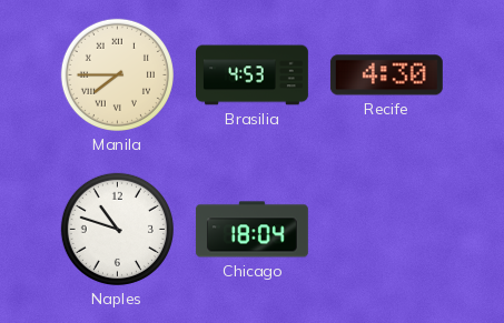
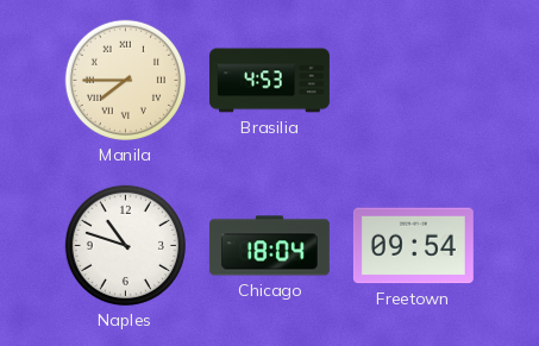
Recife: 4:30 -> none
Freetown: none -> 09:54
